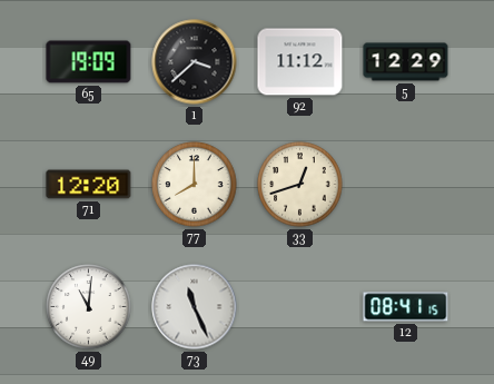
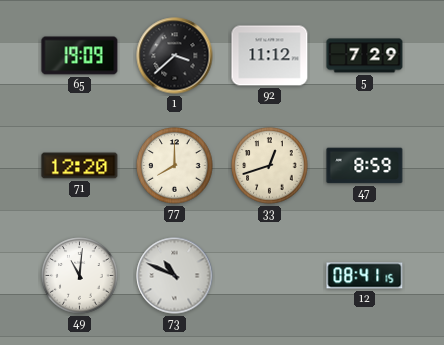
5: 12:29 -> 7:29
47: none -> 8:59
73: 11:26 -> 10:49
